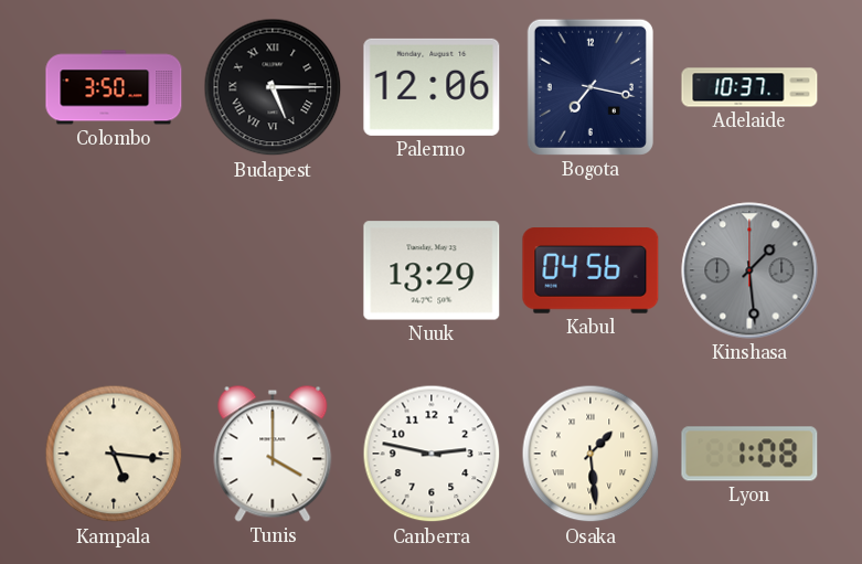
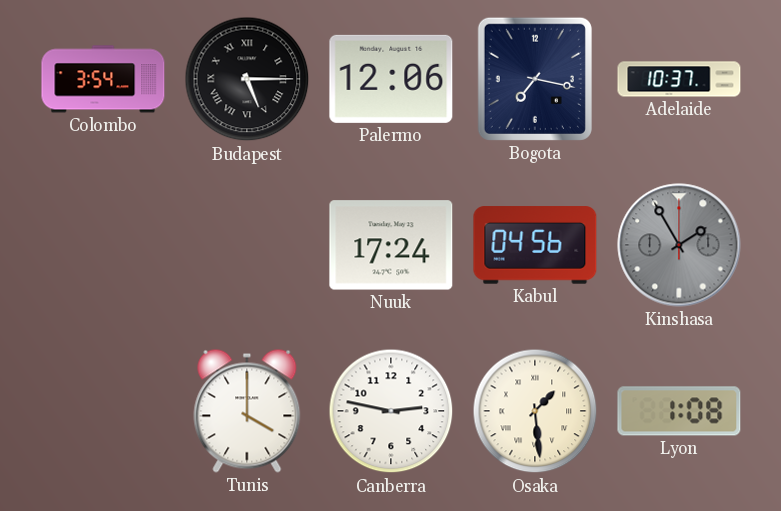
Colombo: 3:50 -> 3:54
Nuuk: 13:29 -> 17:24
Kinshasa: 1:29 -> 1:55
Kampala: 5:16 -> none
